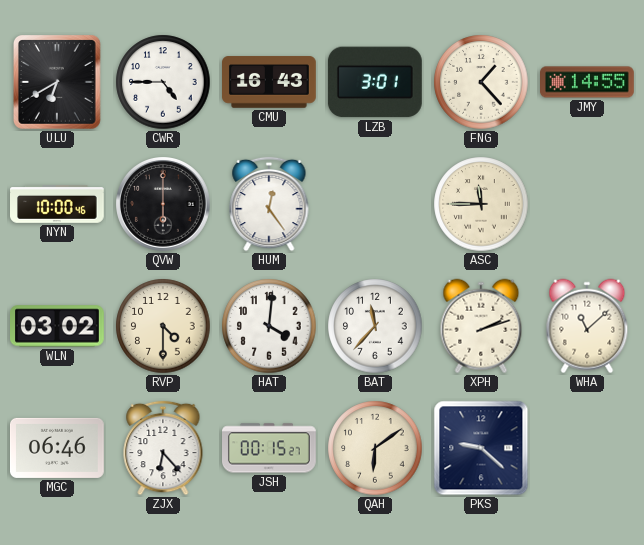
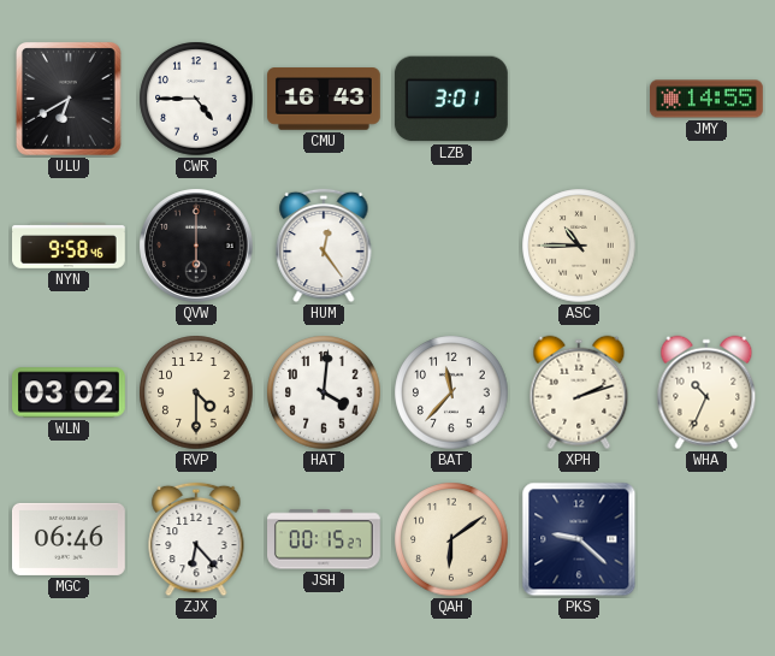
FNG: 1:23 -> none
NYN: 10:00 -> 9:58
ASC: 11:45 -> 10:45
WHA: 11:08 -> 10:34
